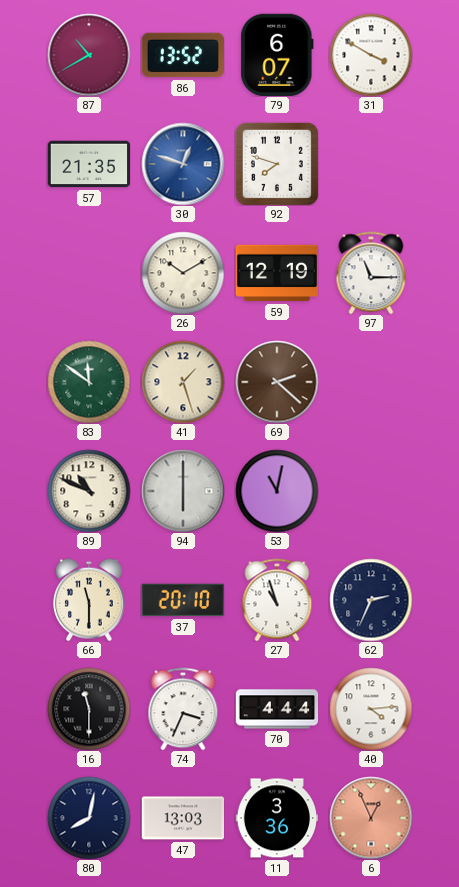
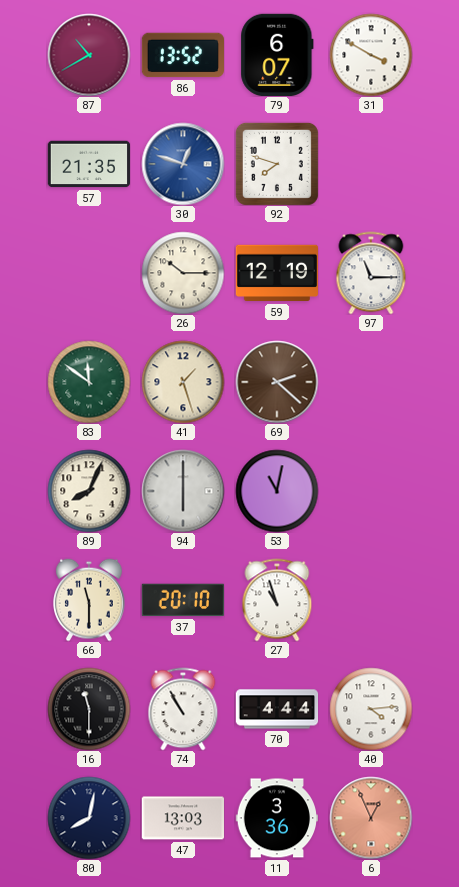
26: 10:10 -> 10:15
89: 10:49 -> 8:04
62: 2:34 -> none
74: 3:34 -> 10:55
